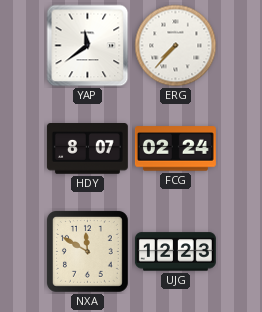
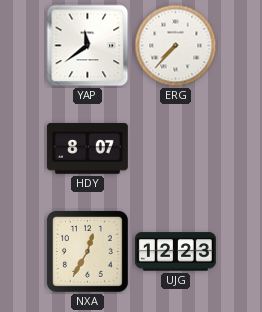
FCG: 02:24 -> none
NXA: 11:50 -> 12:35
